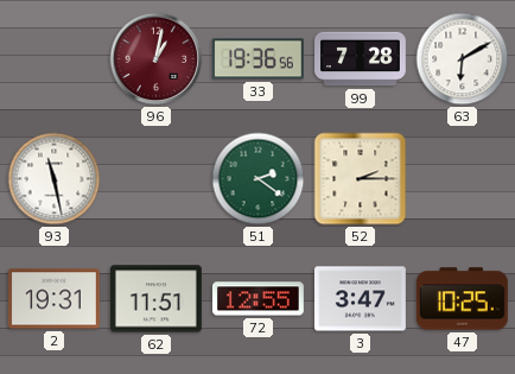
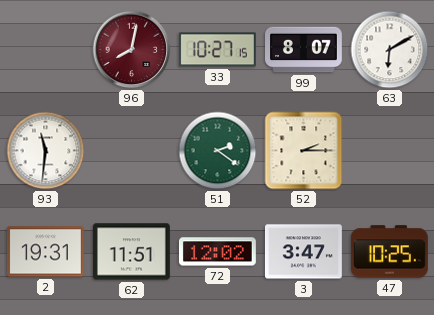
96: 1:02 -> 8:02
33: 19:36 -> 10:27
99: 7:28 -> 8:07
93: 11:28 -> 11:31
72: 12:55 -> 12:02
